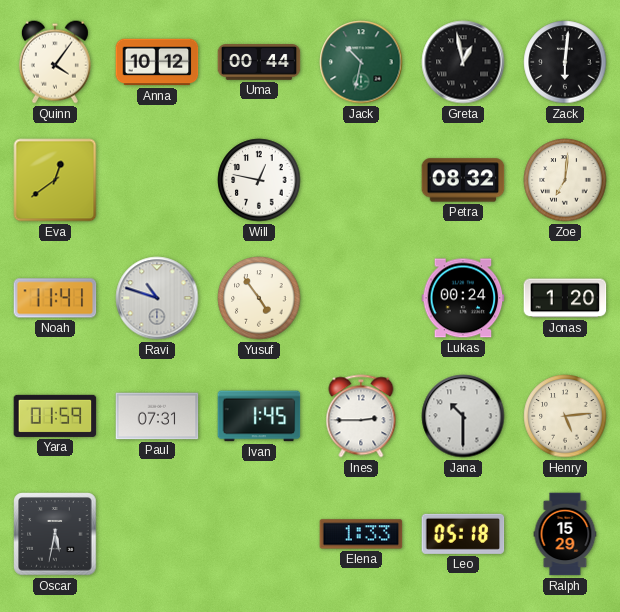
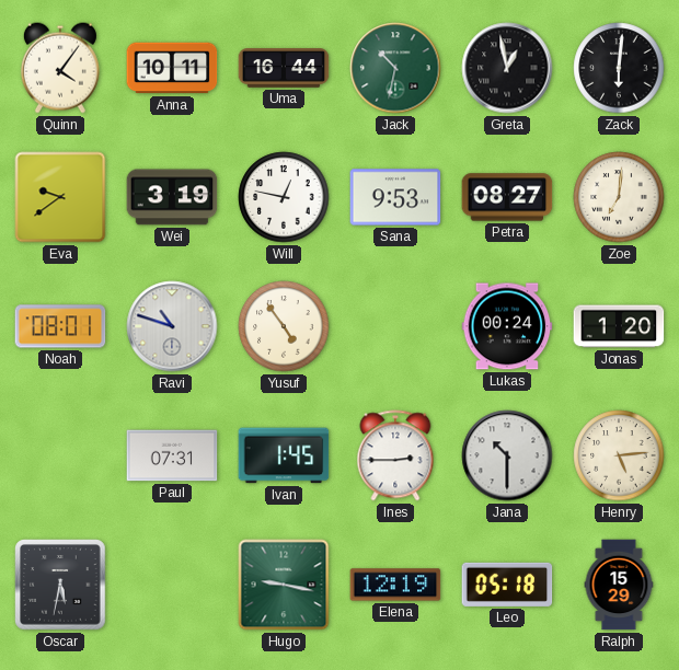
Anna: 10:12 -> 10:11
Uma: 00:44 -> 16:44
Eva: 12:39 -> 9:39
Wei: none -> 3:19
Sana: none -> 9:53
Petra: 08:32 -> 08:27
Noah: 11:41 -> 08:01
Yara: 01:59 -> none
Hugo: none -> 9:17
Elena: 1:33 -> 12:19
